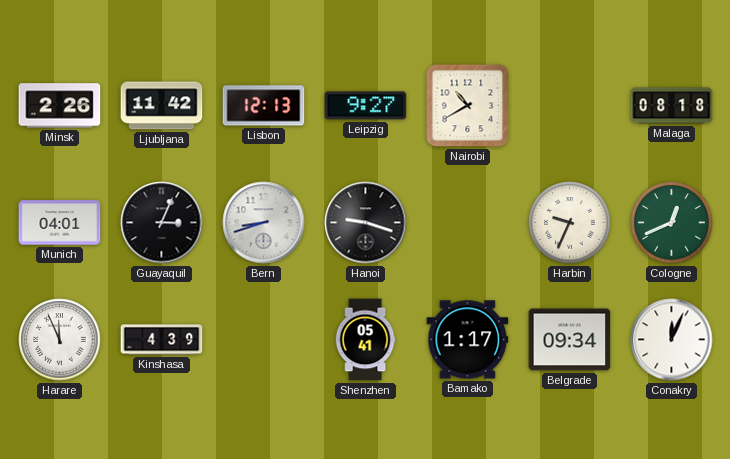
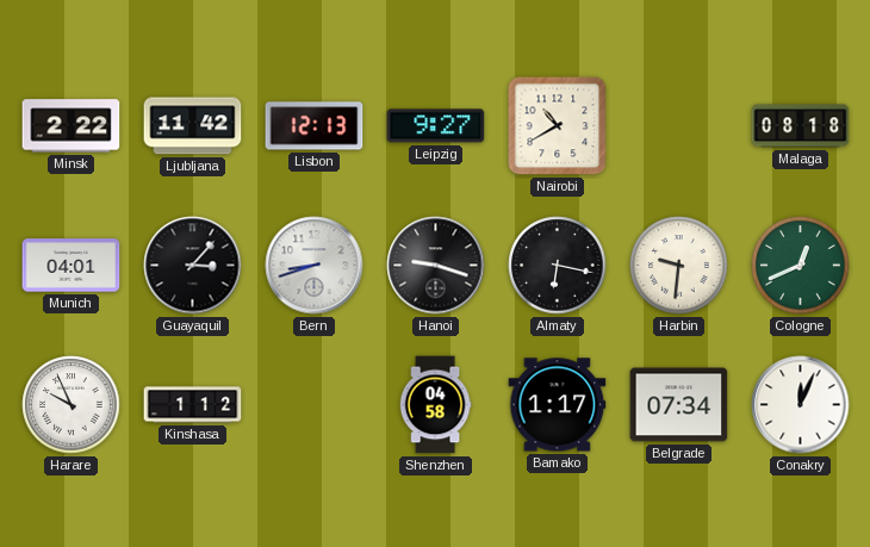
Minsk: 2:26 -> 2:22
Guayaquil: 3:04 -> 3:07
Almaty: none -> 6:17
Harbin: 9:34 -> 9:31
Harare: 11:56 -> 9:56
Kinshasa: 4:39 -> 1:12
Shenzhen: 05:41 -> 04:58
Belgrade: 09:34 -> 07:34
